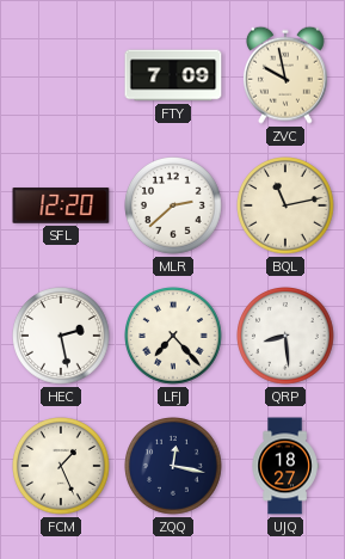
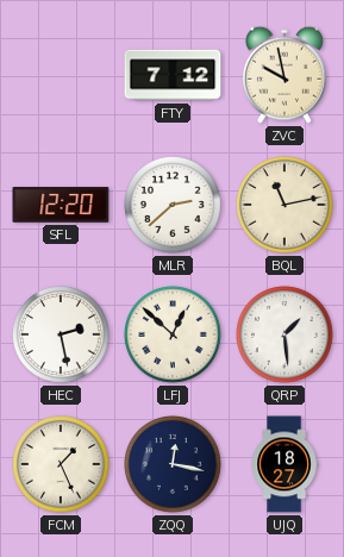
FTY: 7:09 -> 7:12
LFJ: 7:23 -> 12:52
QRP: 8:29 -> 1:29
